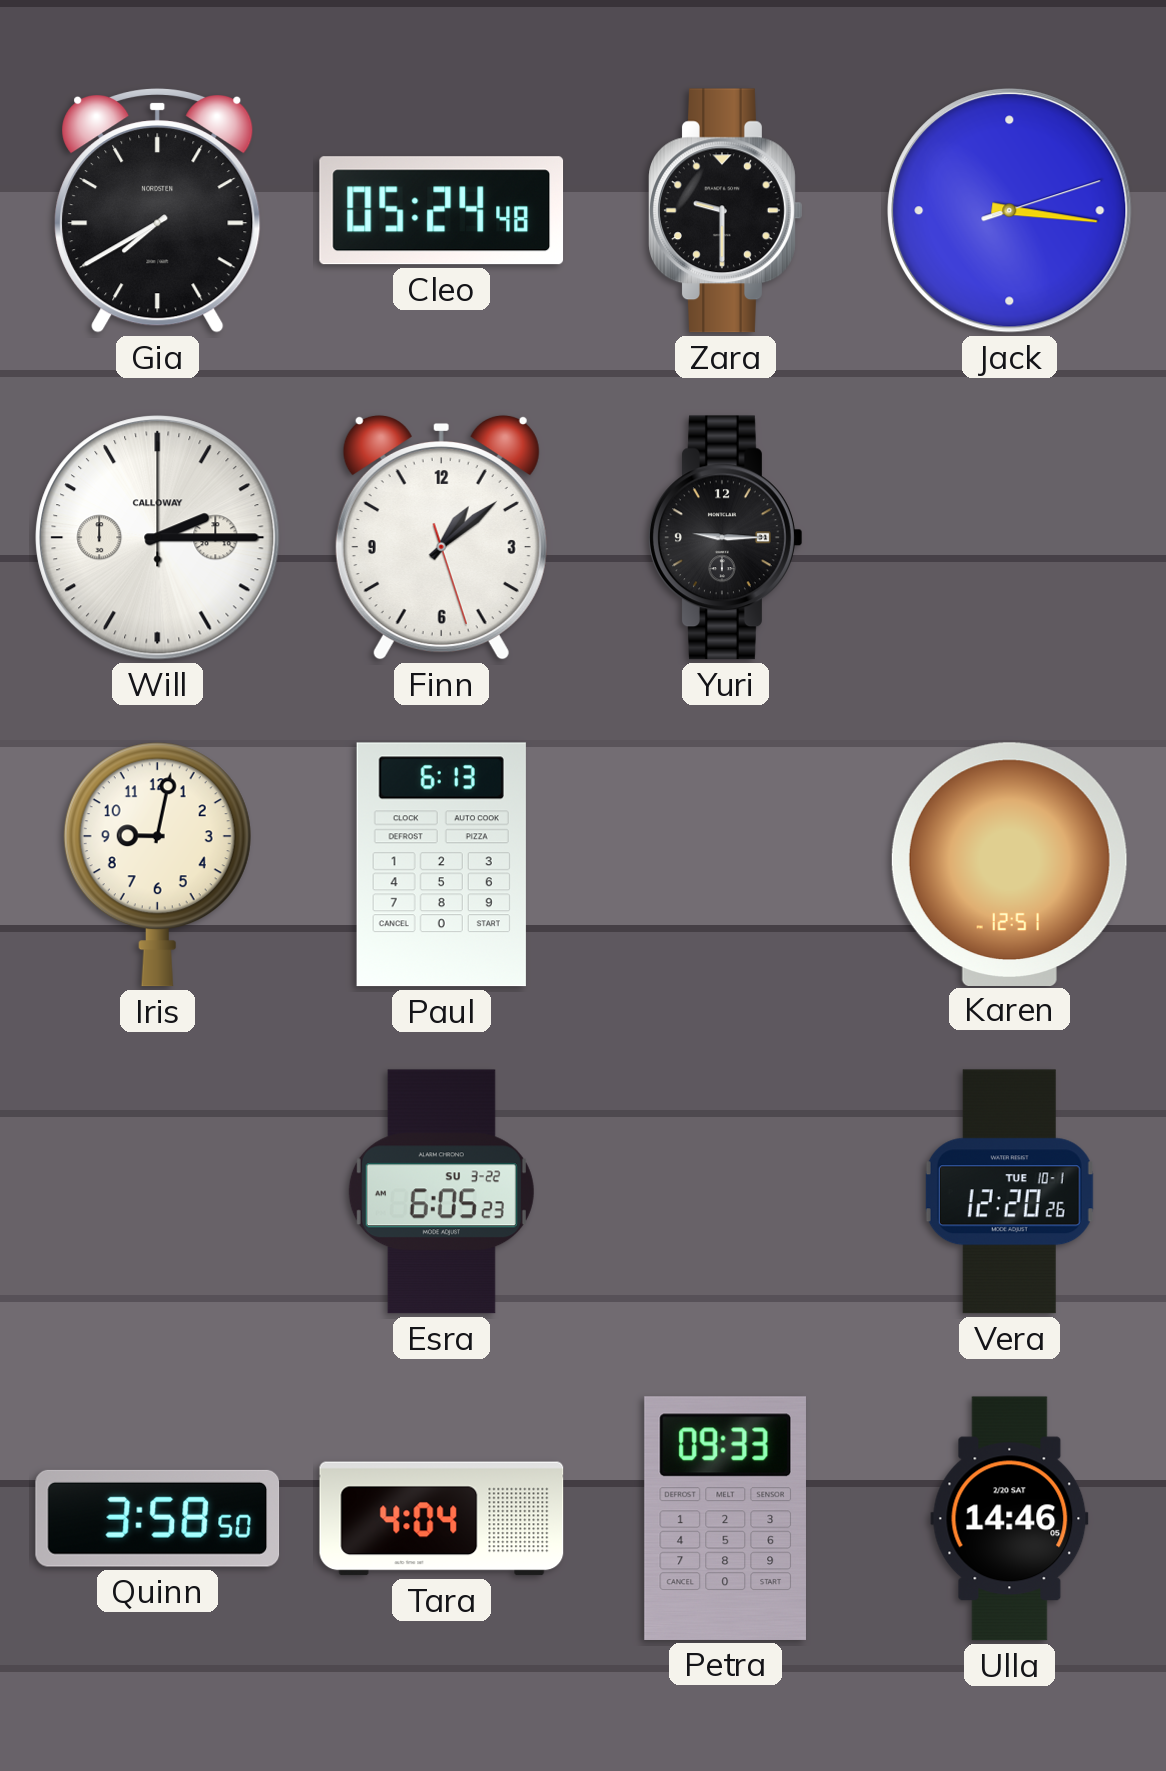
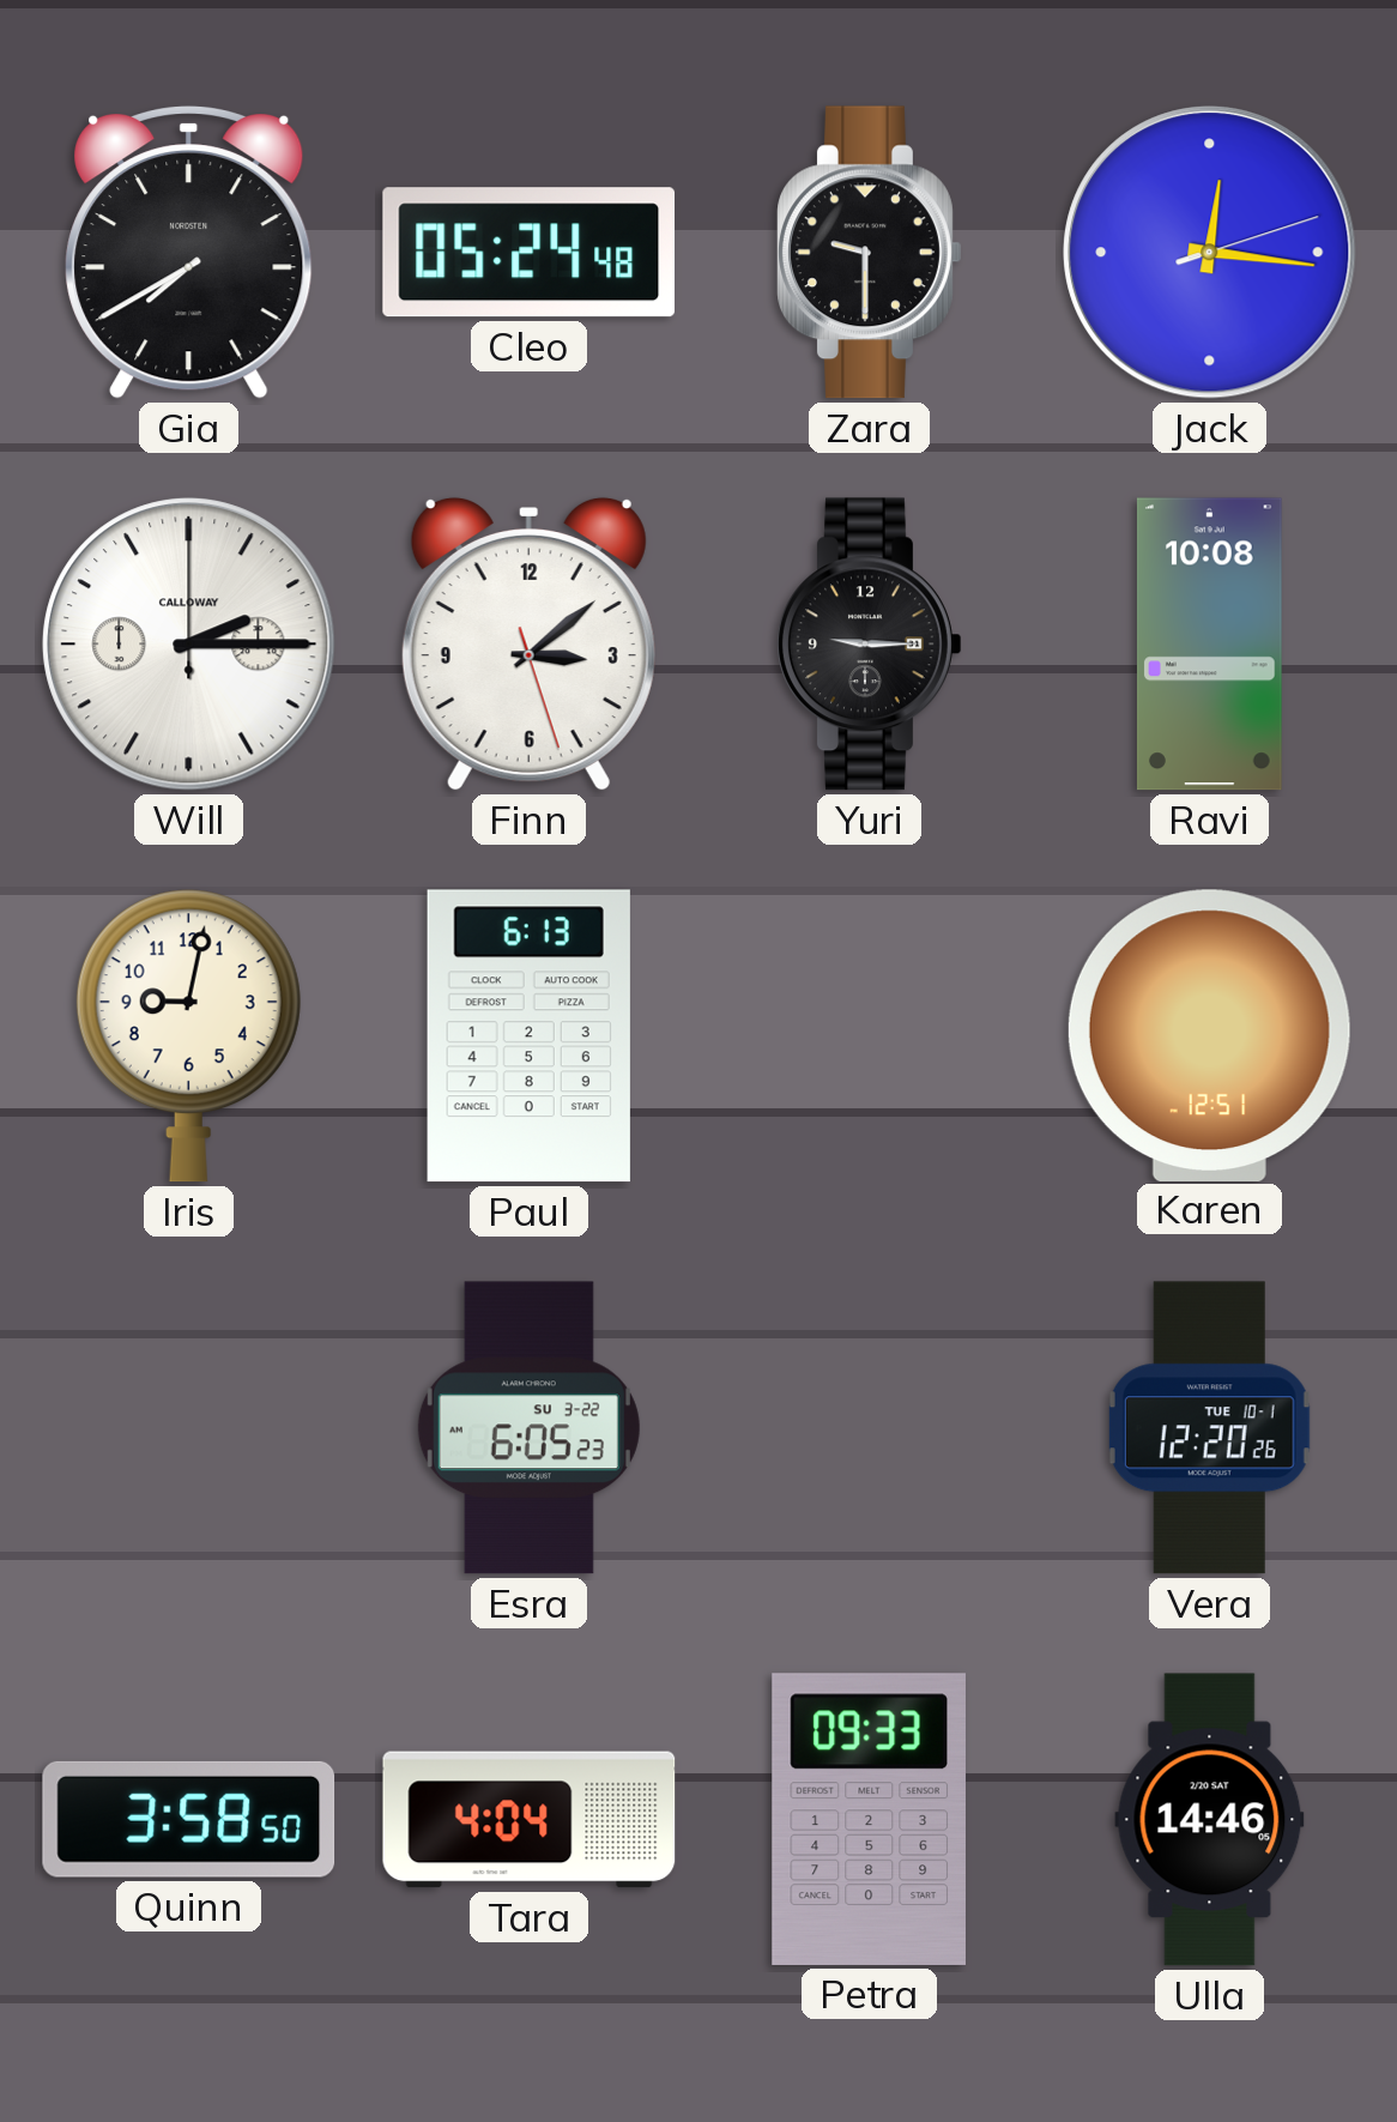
Jack: 3:16 -> 12:16
Finn: 1:08 -> 3:08
Ravi: none -> 10:08
